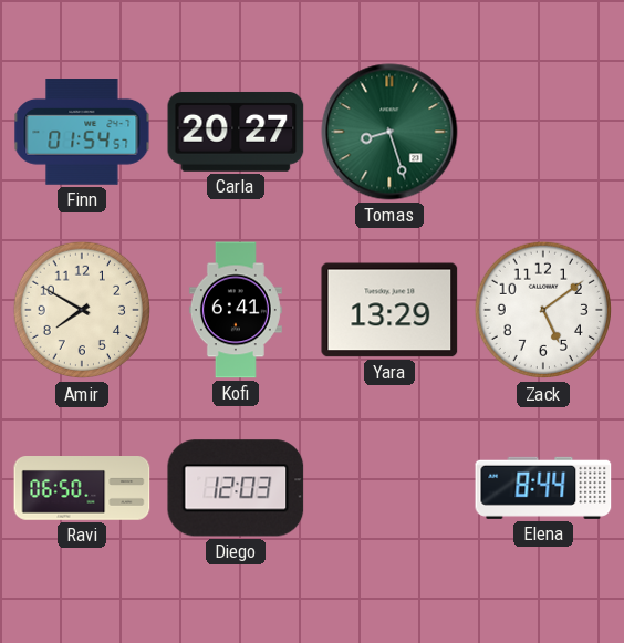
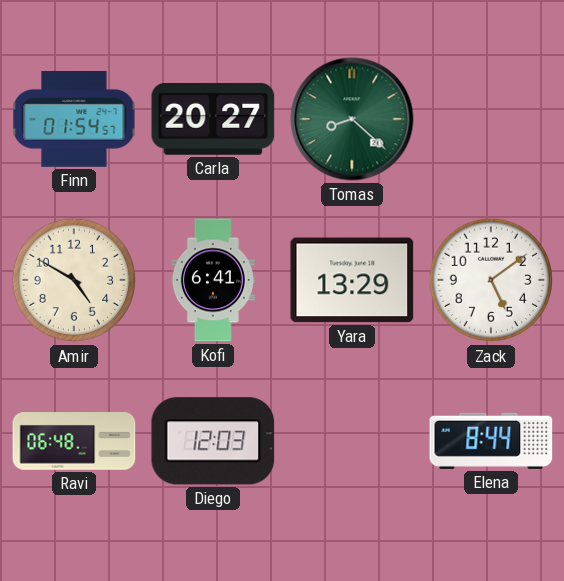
Tomas: 8:27 -> 8:22
Amir: 7:50 -> 4:50
Ravi: 06:50 -> 06:48
